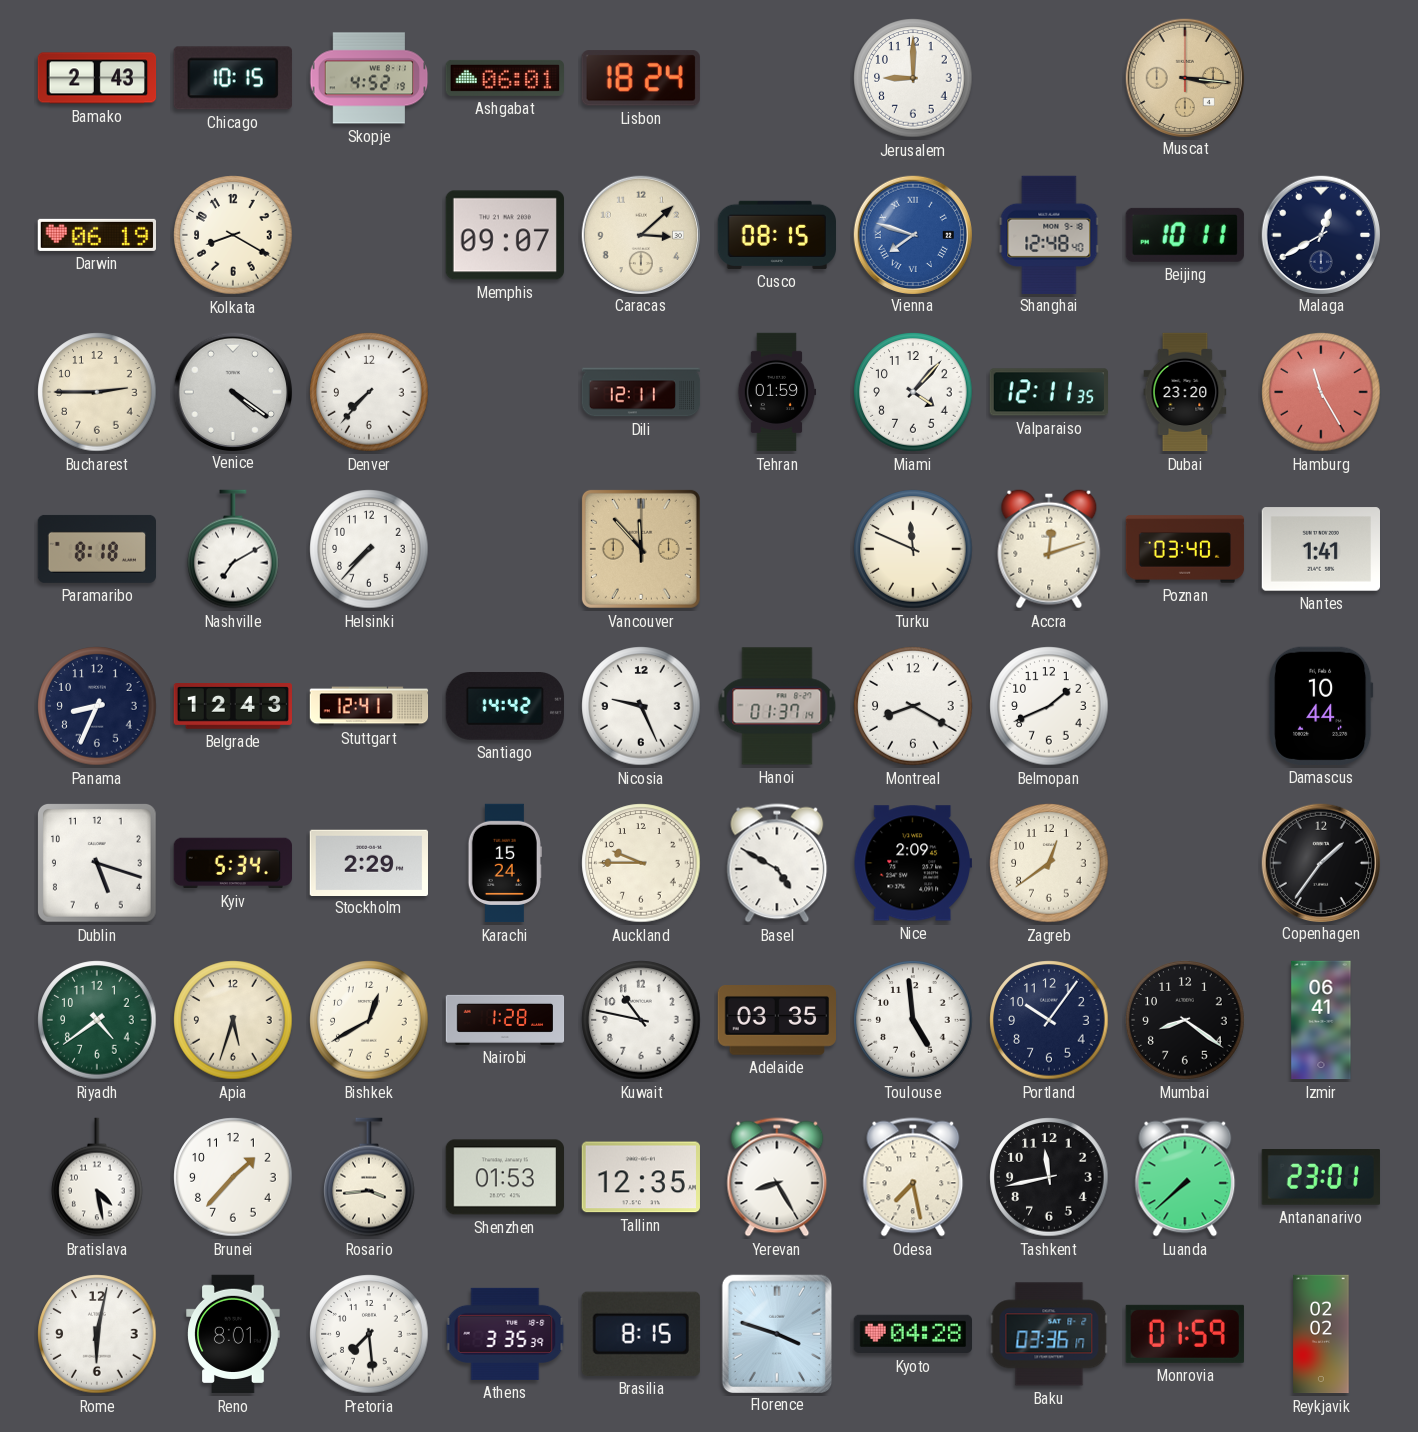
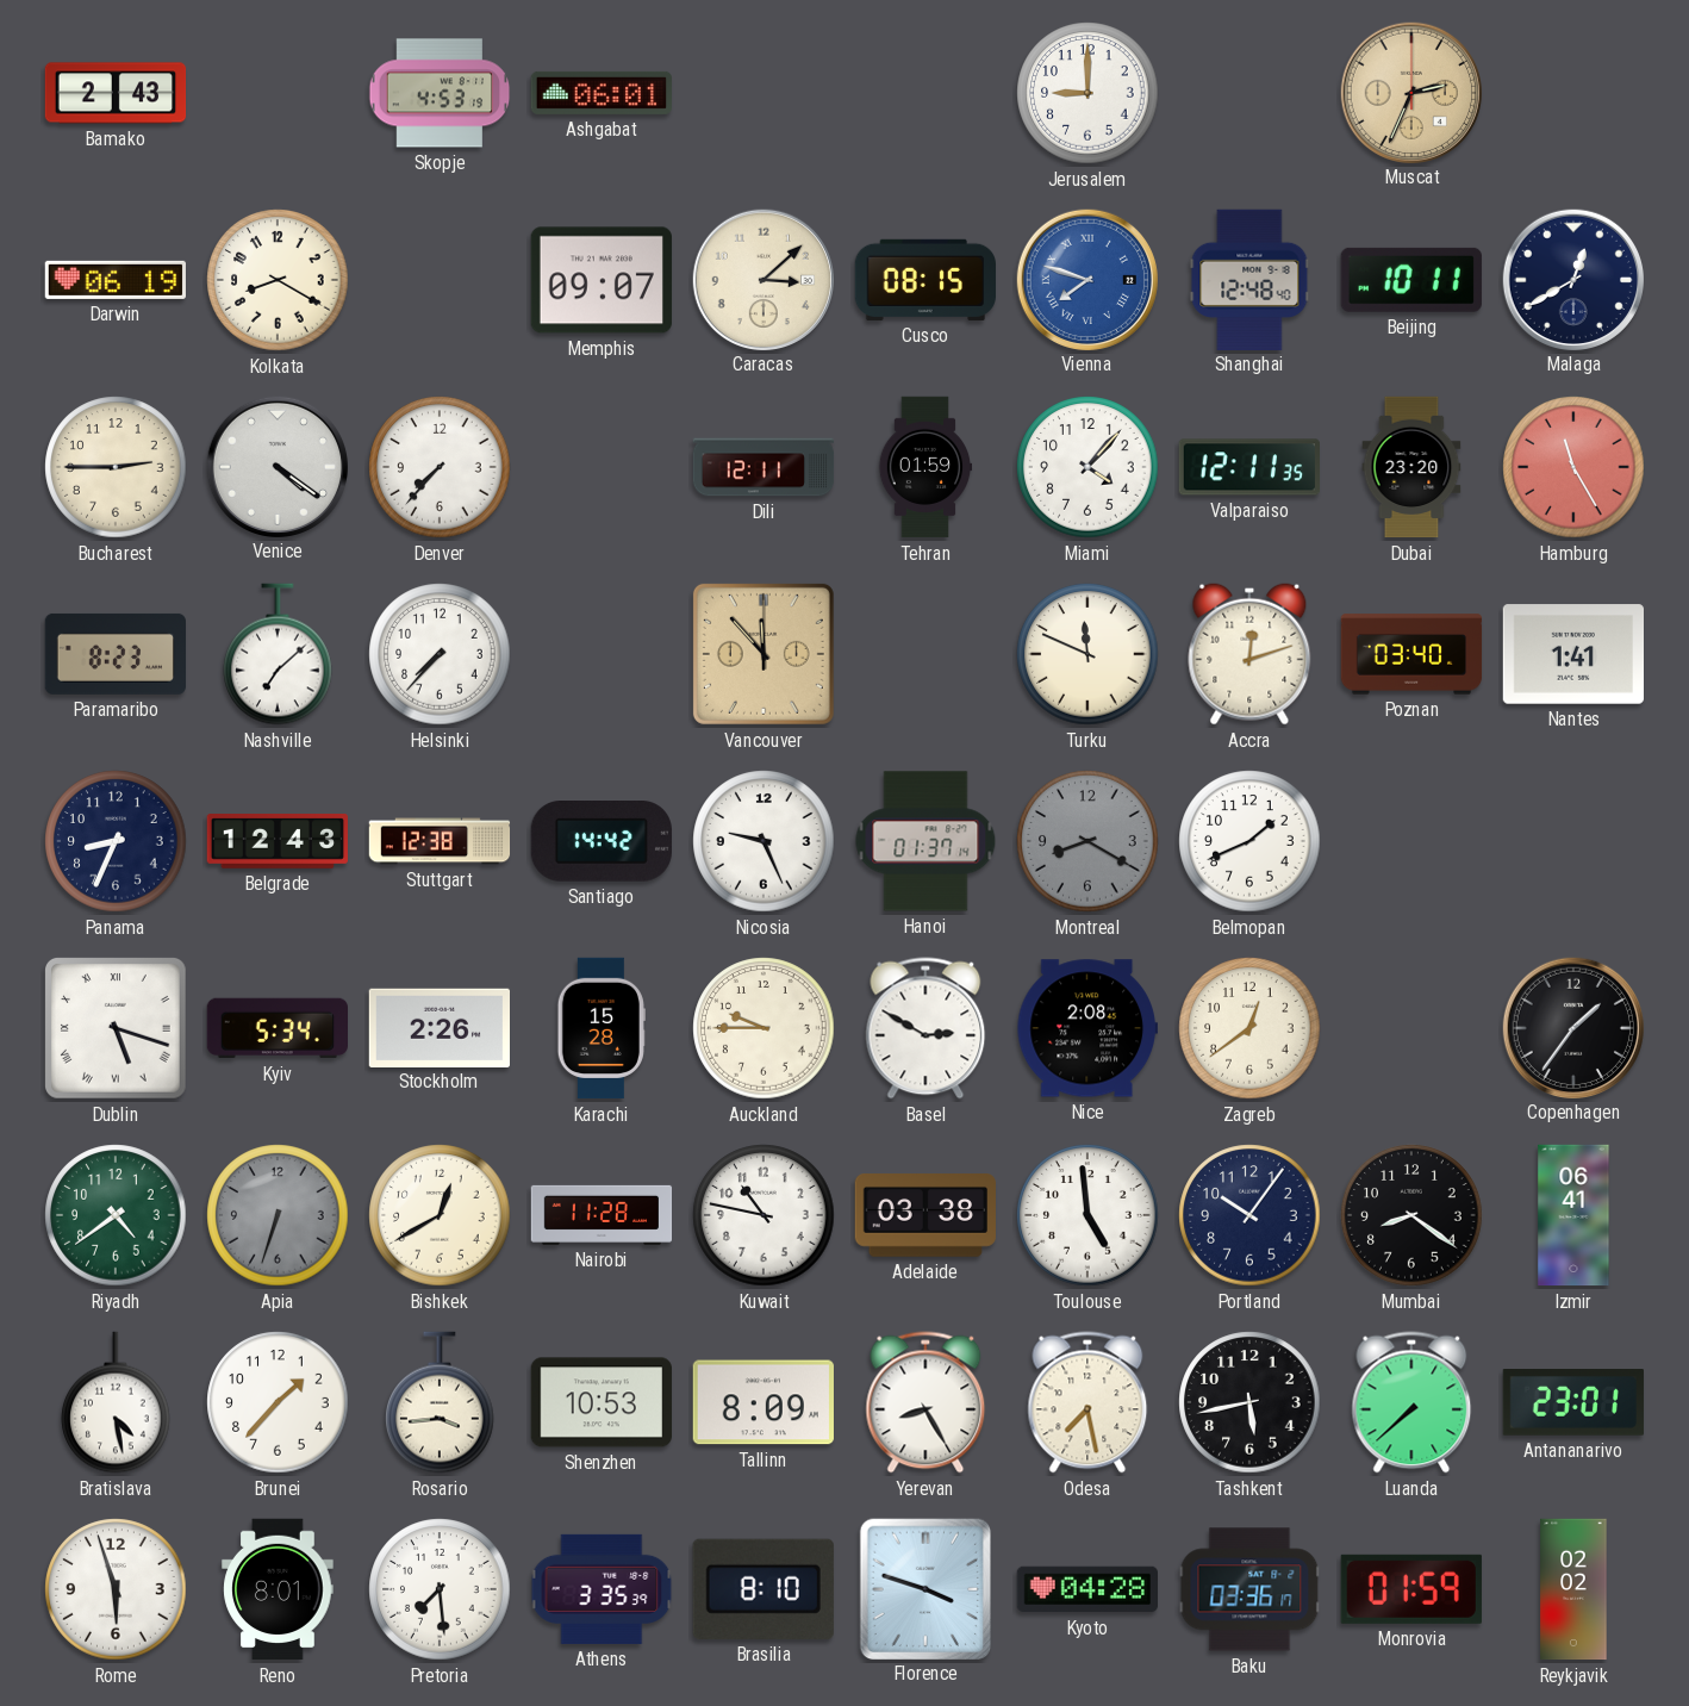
Chicago: 10:15 -> none
Skopje: 4:52 -> 4:53
Lisbon: 18:24 -> none
Muscat: 3:16 -> 2:34
Paramaribo: 8:18 -> 8:23
Nashville: 7:10 -> 7:08
Stuttgart: 12:41 -> 12:38
Montreal dial: white -> grey
Damascus: 10:44 -> none
Dublin numerals: Arabic -> Roman
Stockholm: 2:29 -> 2:26
Karachi: 15:24 -> 15:28
Basel: 4:50 -> 2:50
Nice: 2:09 -> 2:08
Apia: 5:33 -> 6:33
Apia dial: cream -> grey
Nairobi: 1:28 -> 11:28
Adelaide: 03:35 -> 03:38
Shenzhen: 01:53 -> 10:53
Tallinn: 12:35 -> 8:09
Tashkent: 11:43 -> 5:43
Rome: 6:02 -> 5:57
Brasilia: 8:15 -> 8:10
